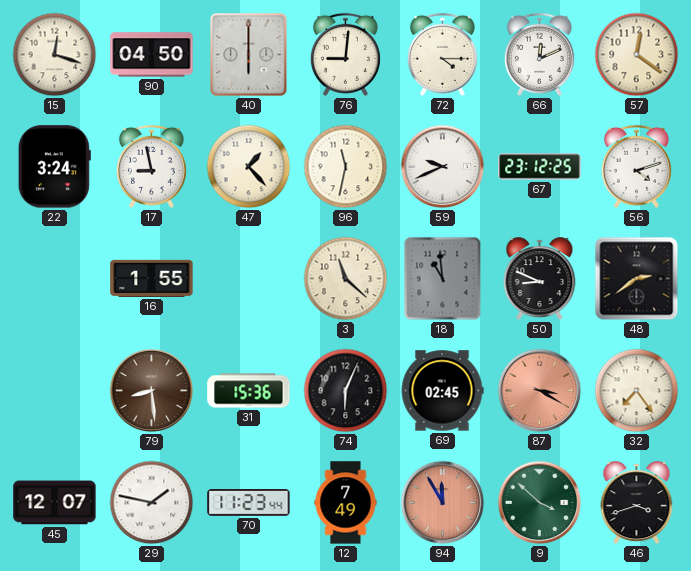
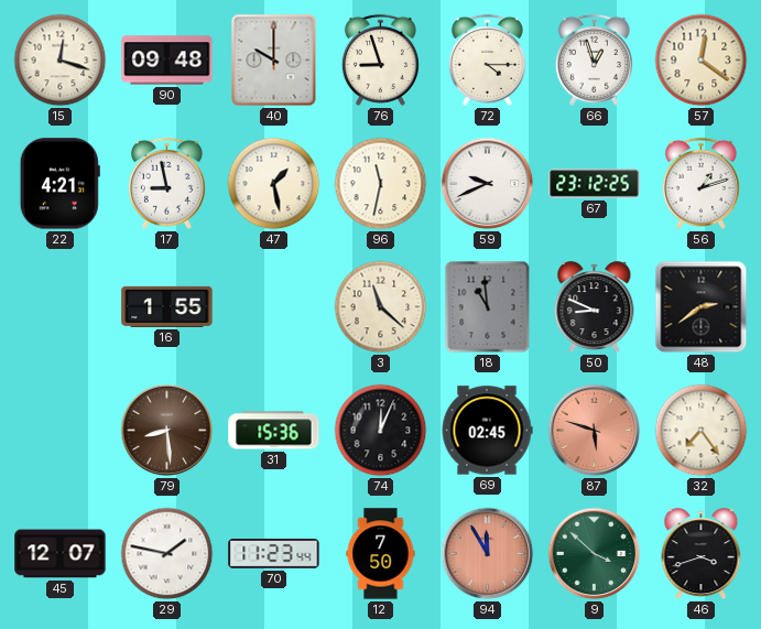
90: 04:50 -> 09:48
40: 6:00 -> 10:00
76: 9:01 -> 8:57
66: 12:11 -> 12:57
22: 3:24 -> 4:21
47: 1:23 -> 1:28
56: 4:12 -> 1:12
74: 6:04 -> 12:04
87: 3:20 -> 5:48
12: 7:49 -> 7:50
